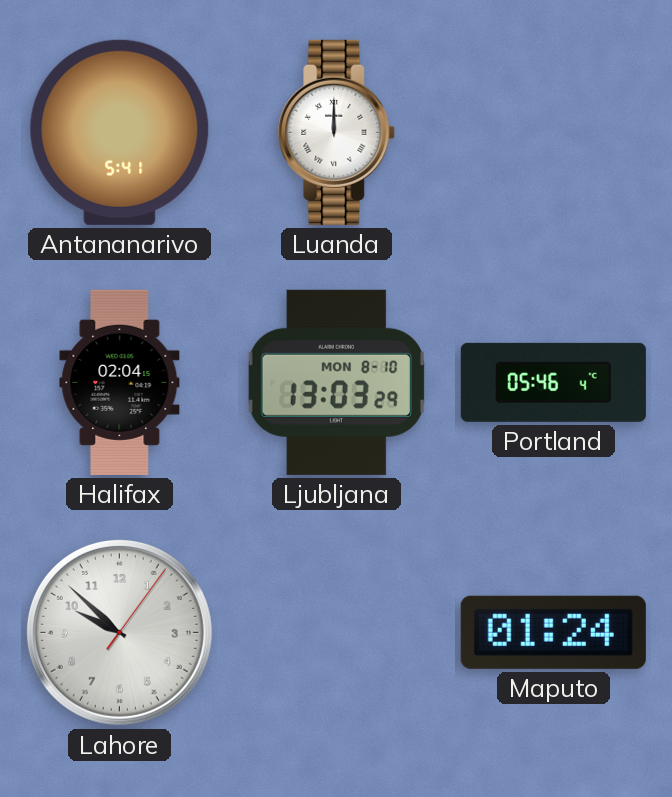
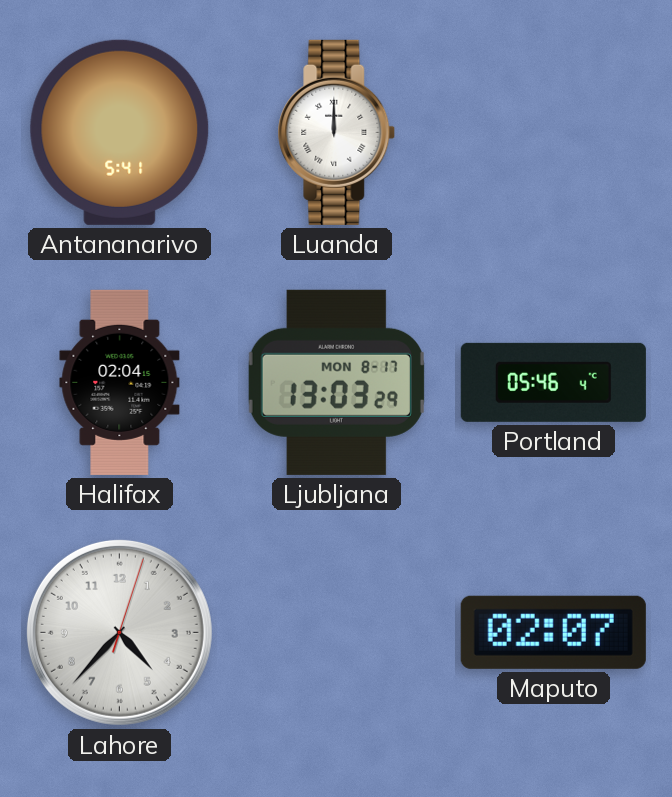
Ljubljana date: MON 8-10 -> MON 8-17
Lahore: 9:52 -> 4:37
Maputo: 01:24 -> 02:07
